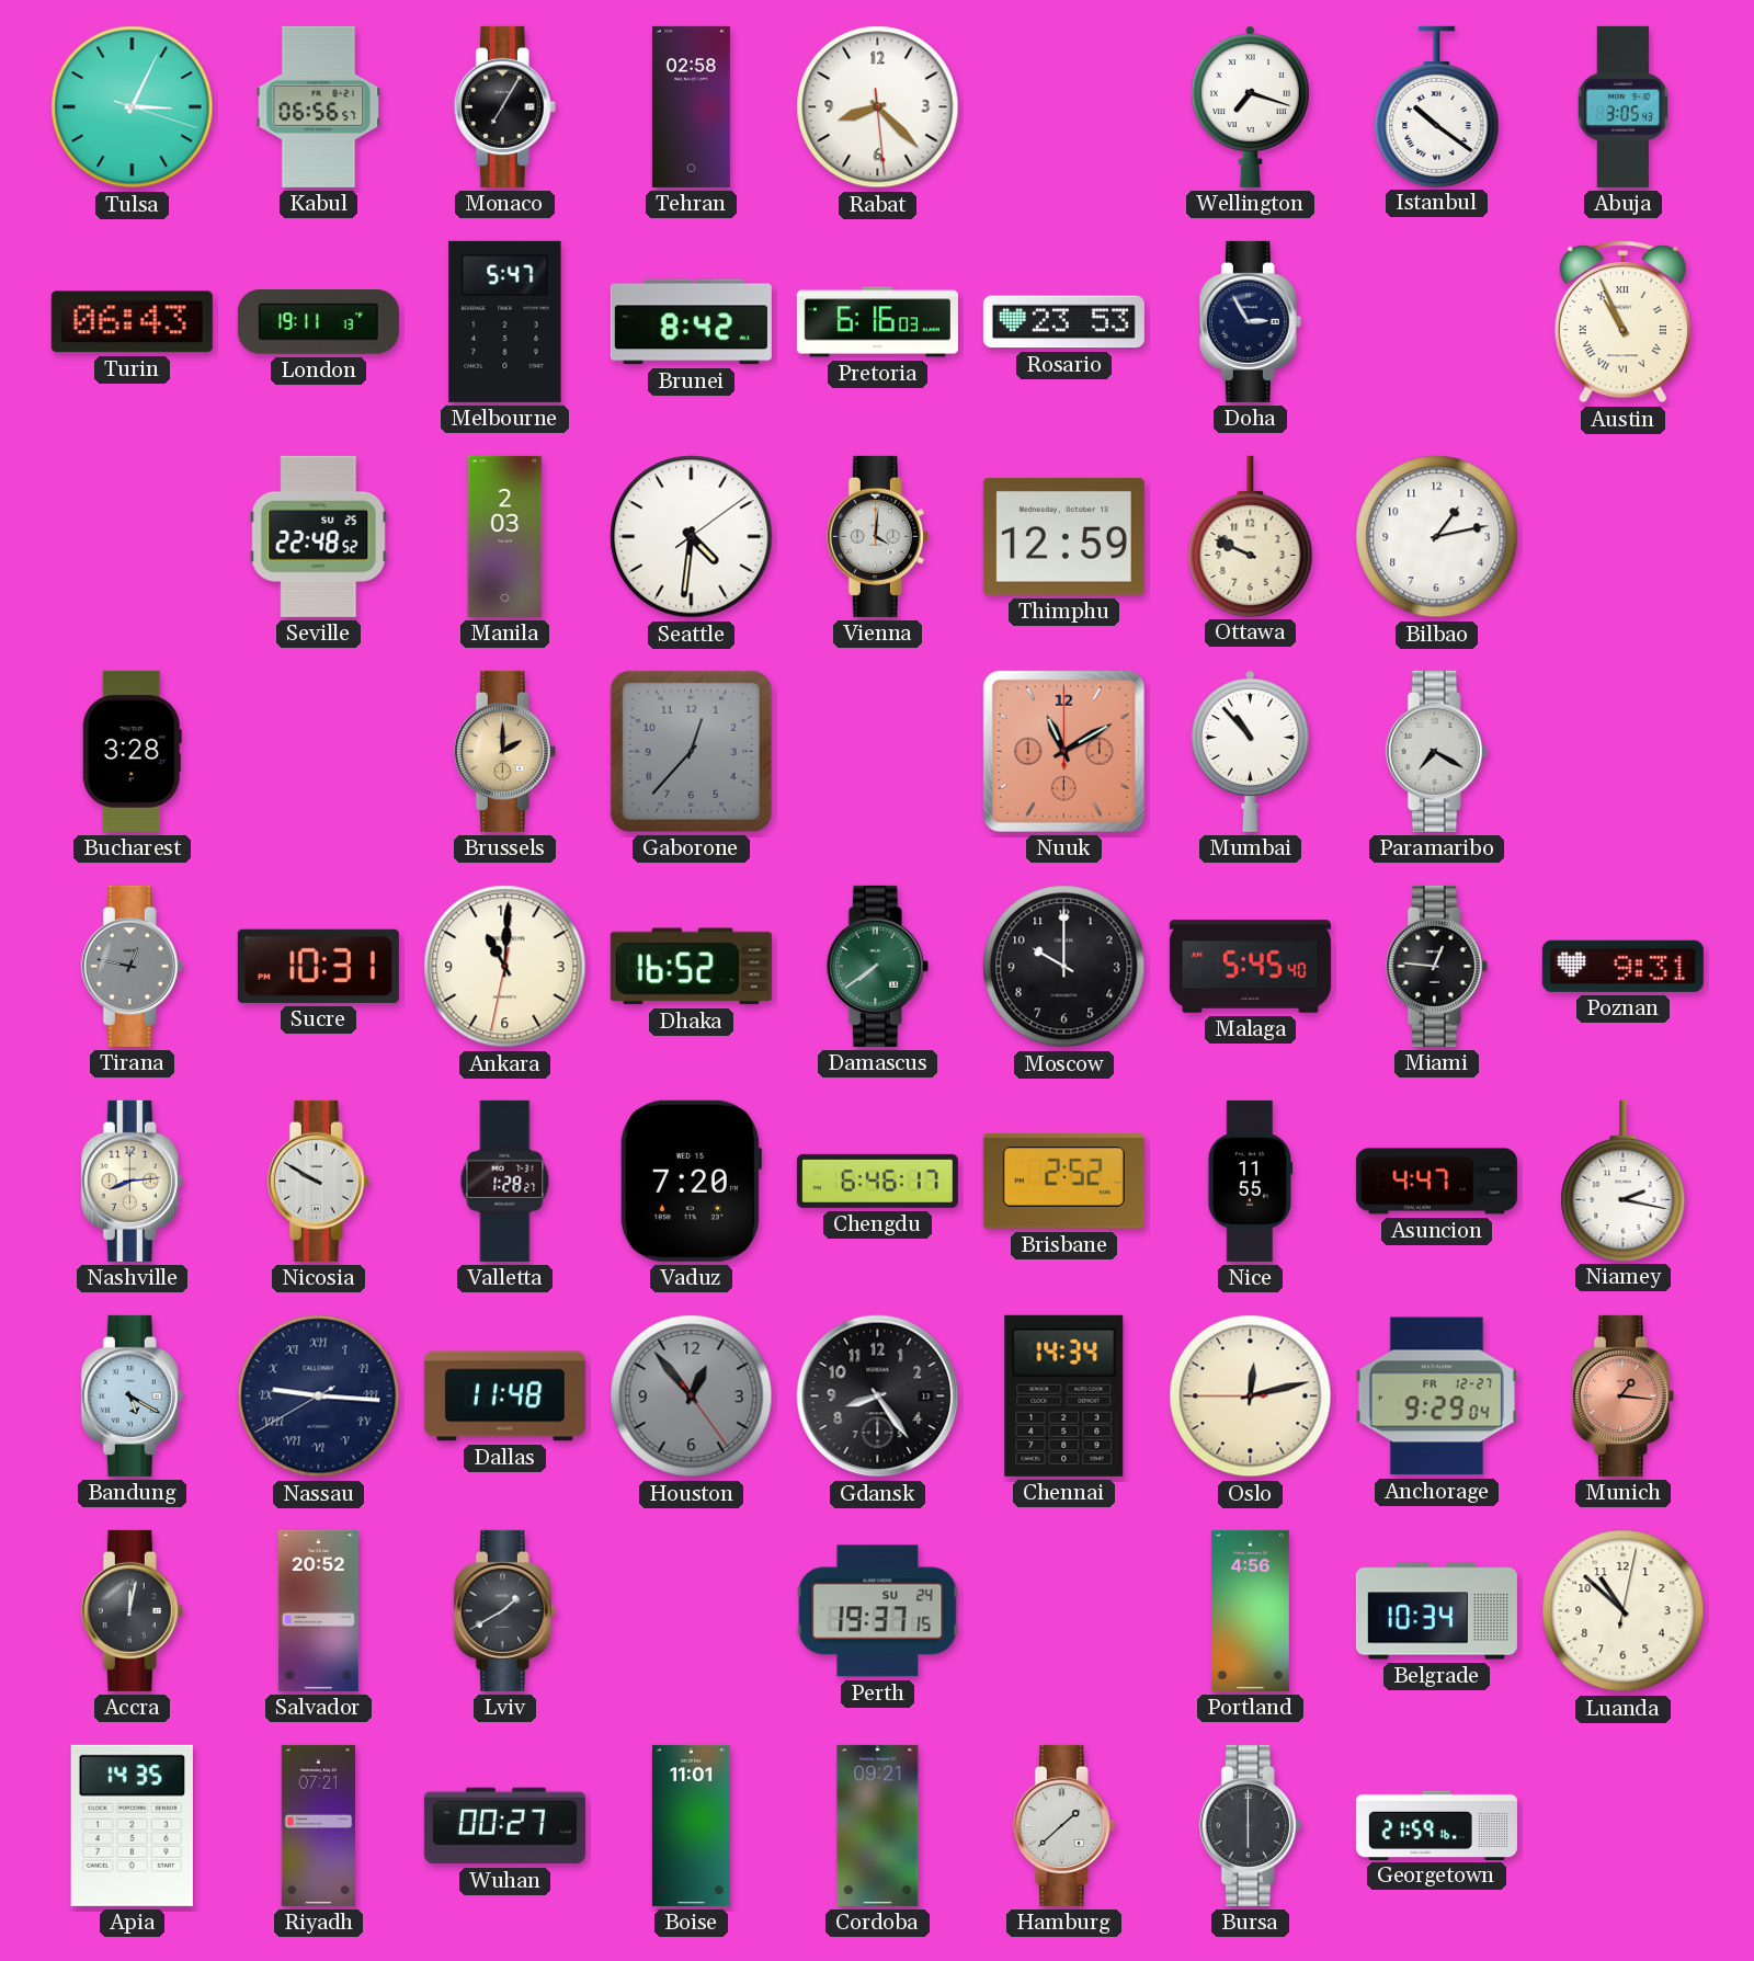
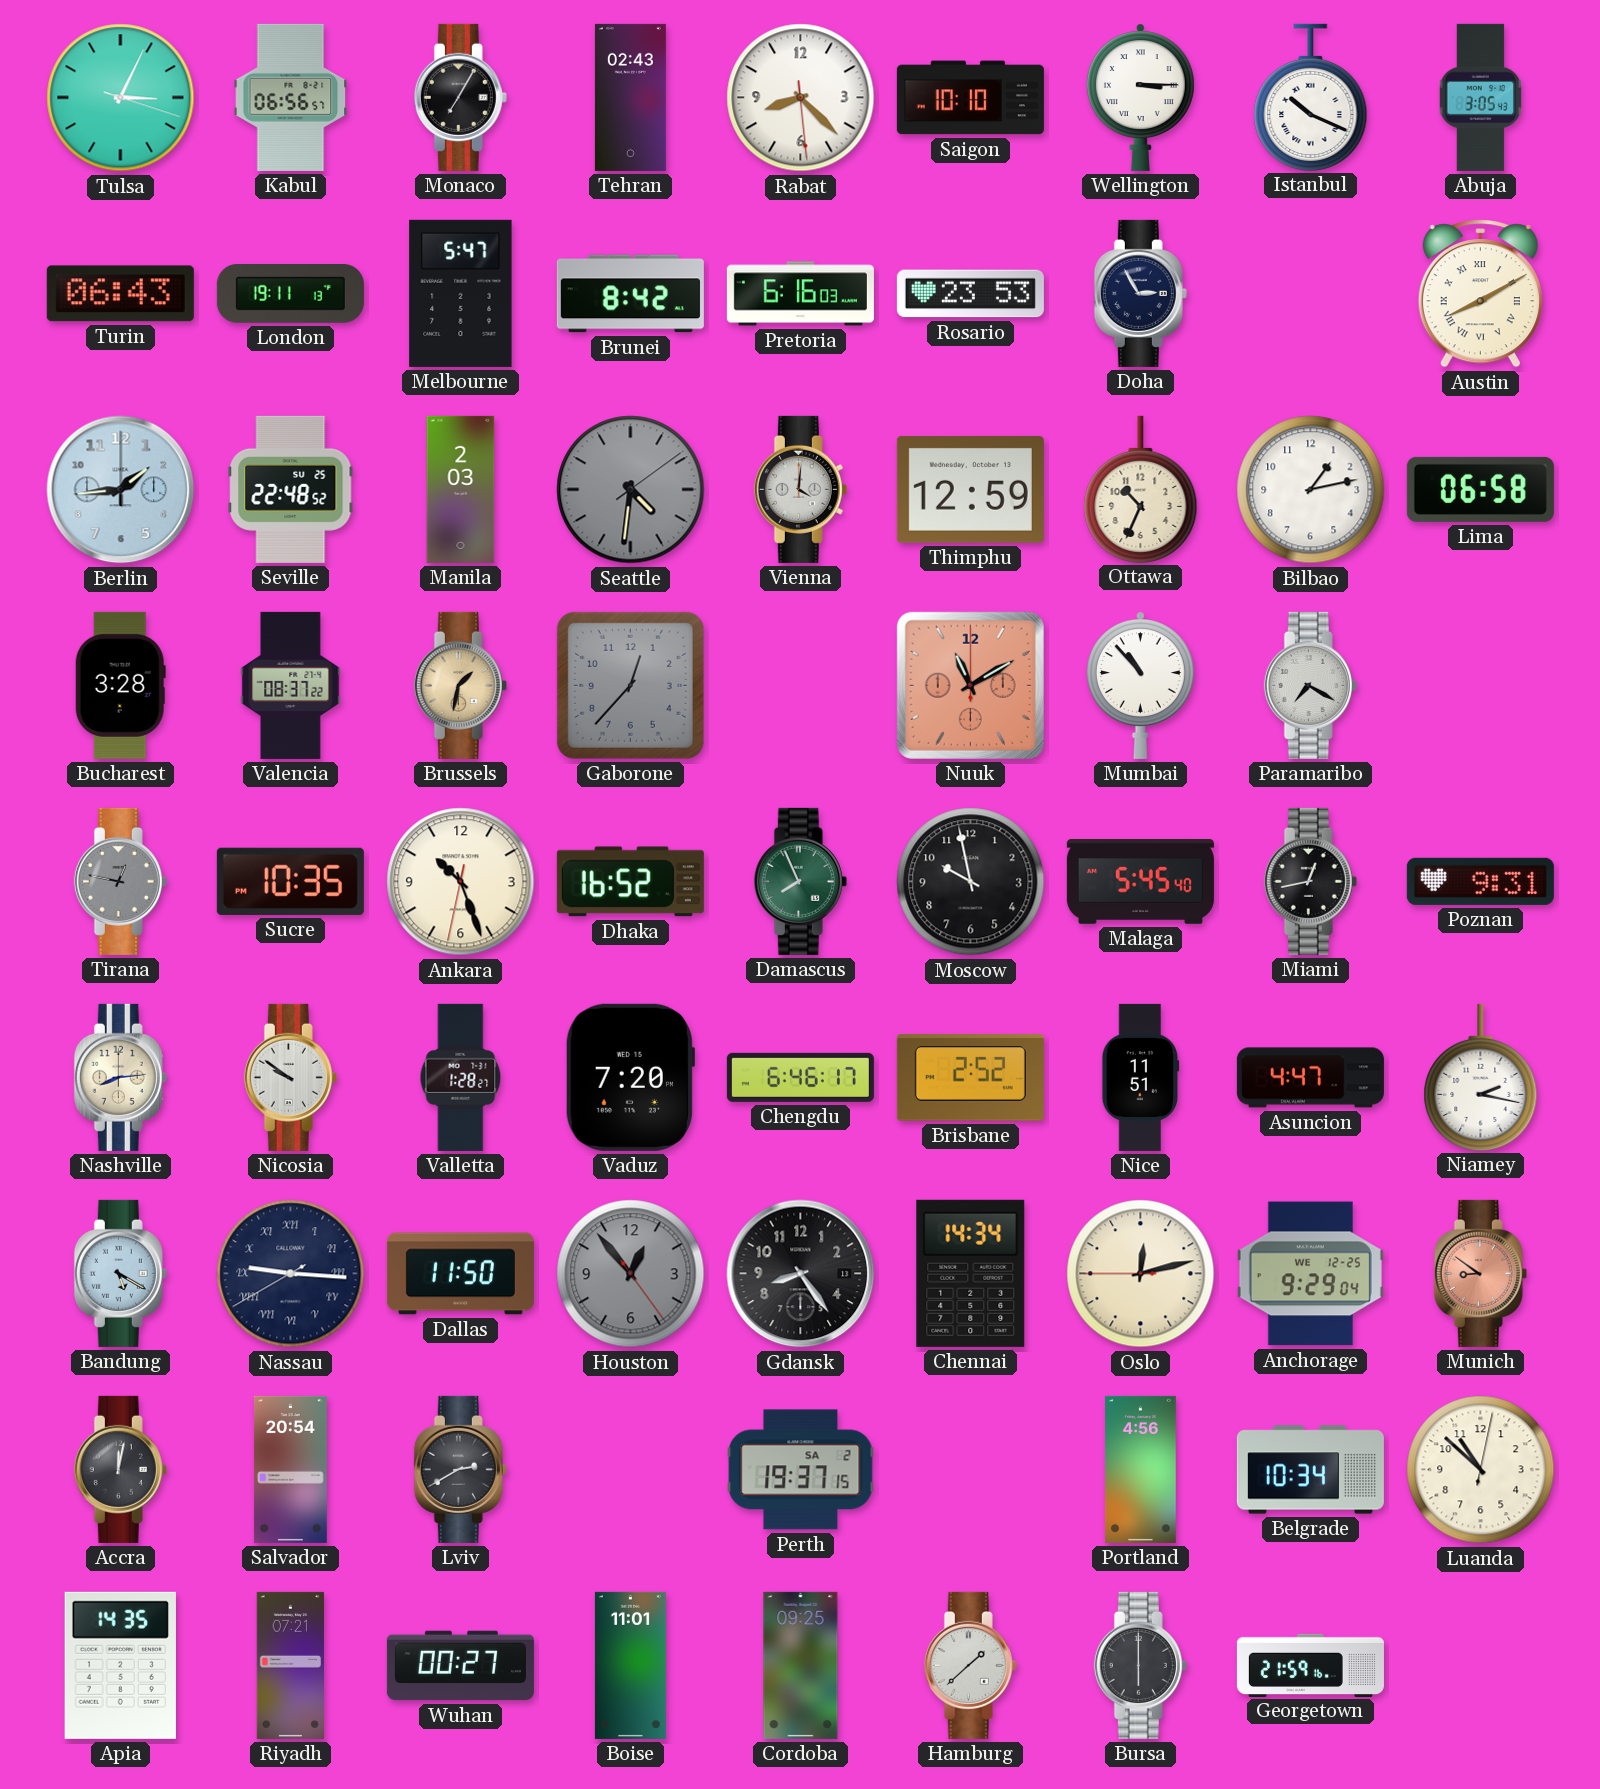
Tehran: 02:58 -> 02:43
Saigon: none -> 10:10
Wellington: 7:18 -> 3:15
Istanbul: 10:21 -> 10:19
Austin: 10:56 -> 8:10
Berlin: none -> 1:44
Seattle dial: white -> grey
Ottawa: 9:49 -> 10:34
Lima: none -> 06:58
Valencia: none -> 08:37
Brussels: 2:00 -> 1:32
Sucre: 10:31 -> 10:35
Ankara: 11:00 -> 10:26
Damascus: 7:39 -> 7:56
Moscow: 10:00 -> 9:58
Miami: 12:46 -> 12:43
Nicosia: 9:50 -> 9:51
Nice: 11:55 -> 11:51
Dallas: 11:48 -> 11:50
Anchorage date: FR 12-27 -> WE 12-25
Munich: 1:16 -> 8:51
Salvador: 20:52 -> 20:54
Lviv: 1:40 -> 2:40
Perth date: SU 24 -> SA 2
Cordoba: 09:21 -> 09:25
